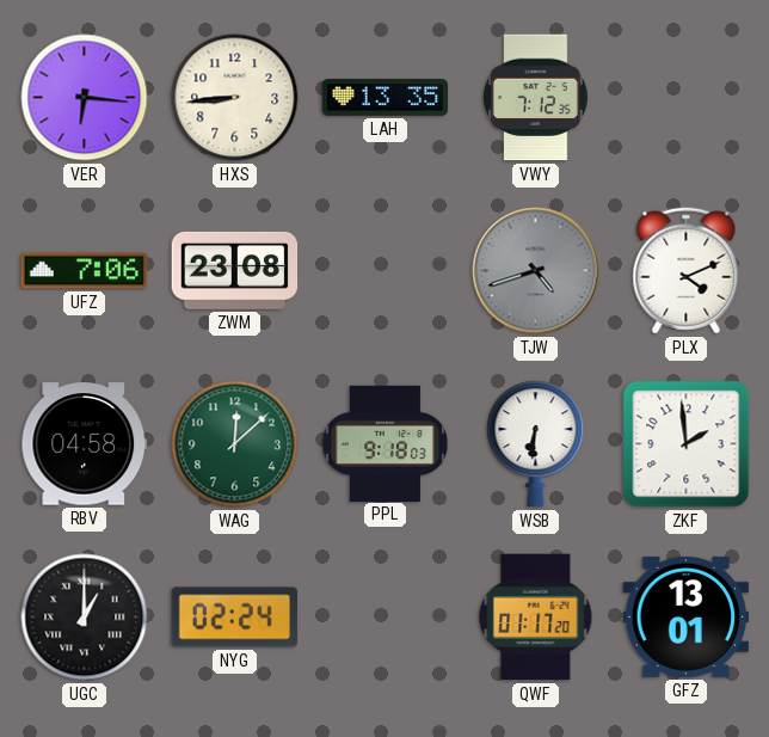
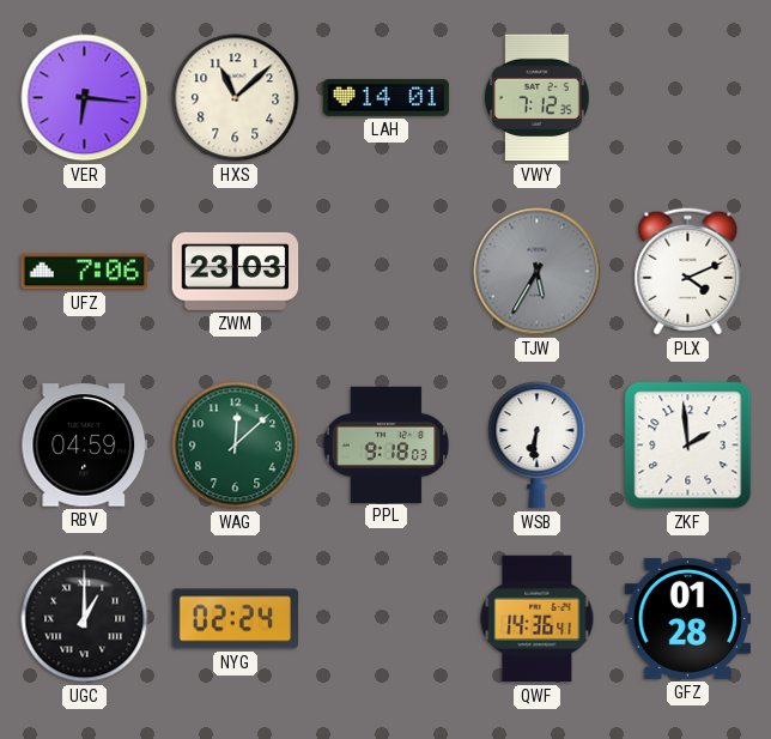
HXS: 8:44 -> 11:08
LAH: 13:35 -> 14:01
ZWM: 23:08 -> 23:03
TJW: 4:42 -> 5:35
RBV: 04:58 -> 04:59
QWF: 01:17 -> 14:36
GFZ: 13:01 -> 01:28
